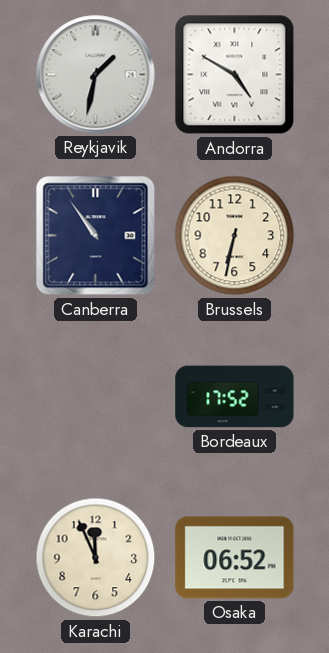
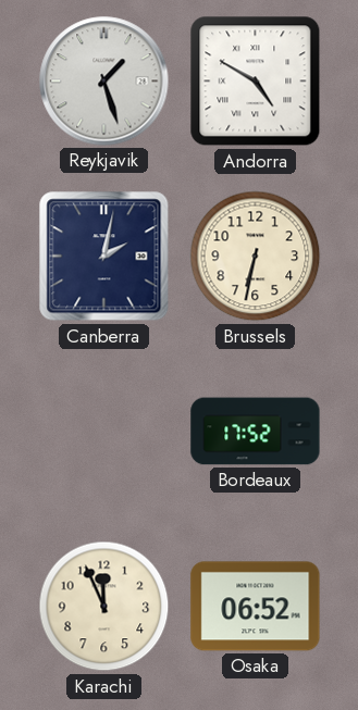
Reykjavik: 1:32 -> 1:27
Canberra: 10:54 -> 2:02
